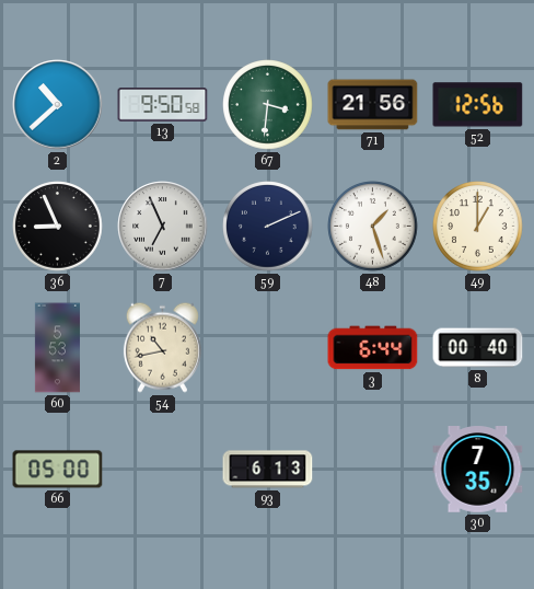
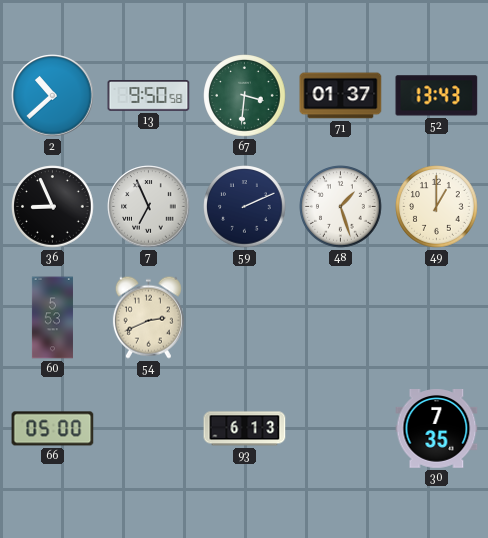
71: 21:56 -> 01:37
52: 12:56 -> 13:43
54: 10:43 -> 2:41
3: 6:44 -> none
8: 00:40 -> none
